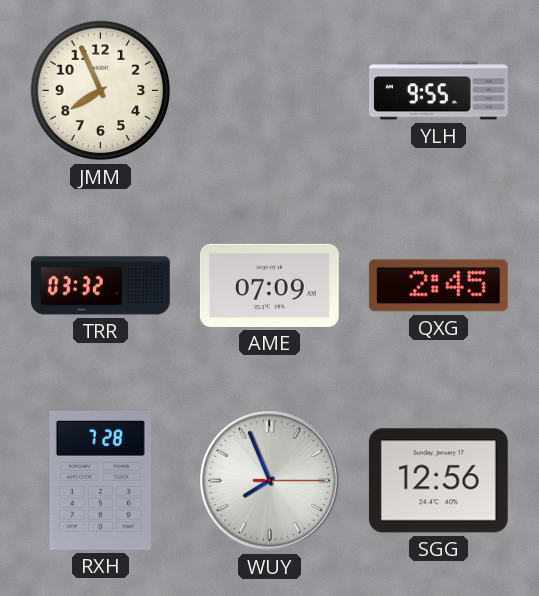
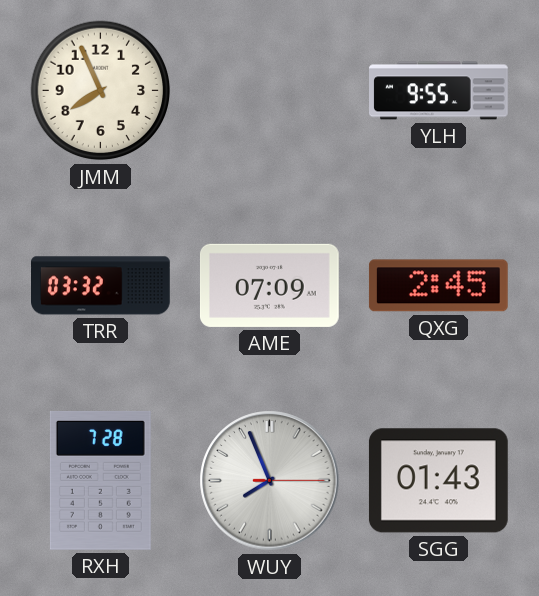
SGG: 12:56 -> 01:43
